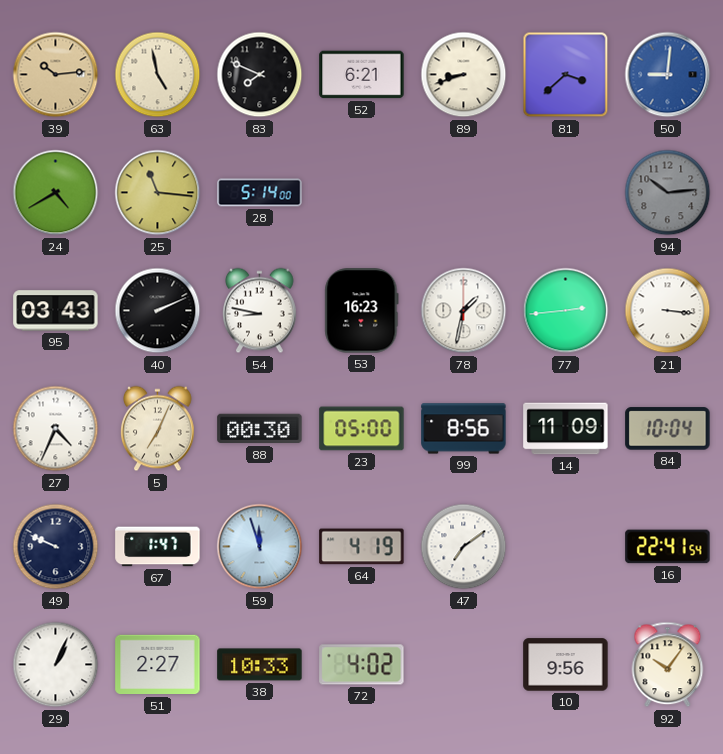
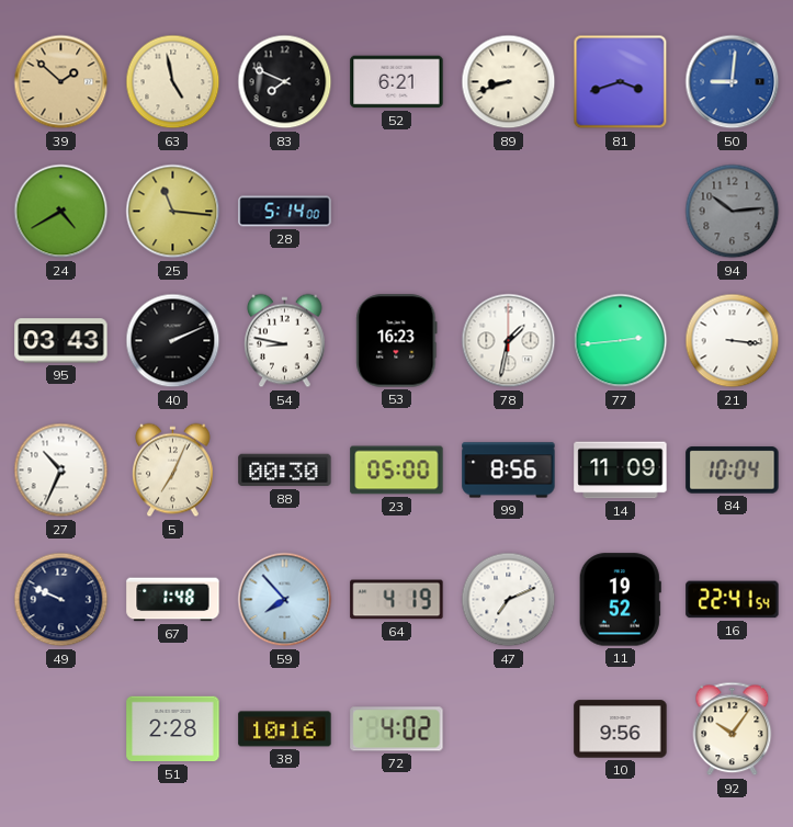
39: 10:14 -> 1:52
81: 3:38 -> 3:42
27: 4:34 -> 10:34
67: 1:47 -> 1:48
59: 11:57 -> 7:53
47: 7:09 -> 7:11
11: none -> 19:52
29: 1:04 -> none
51: 2:27 -> 2:28
38: 10:33 -> 10:16
